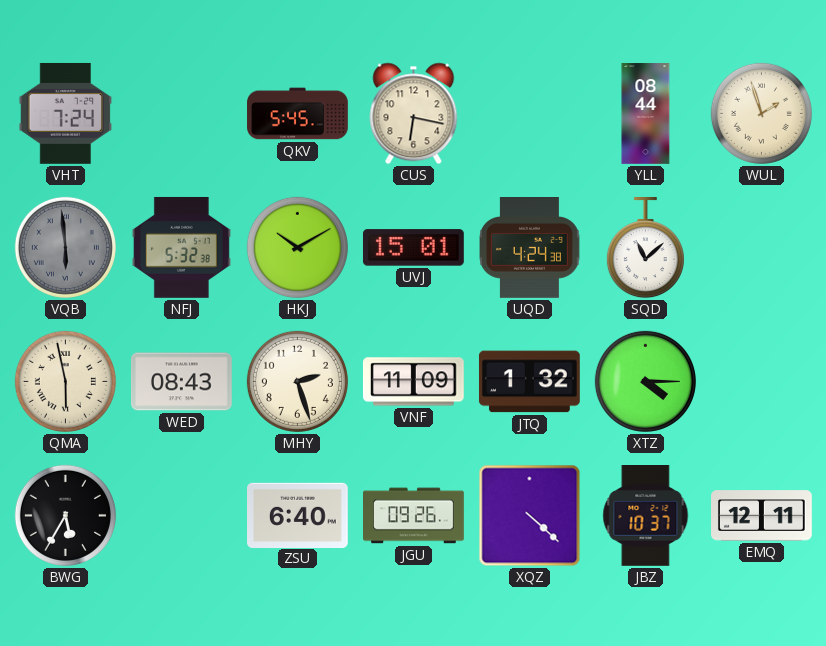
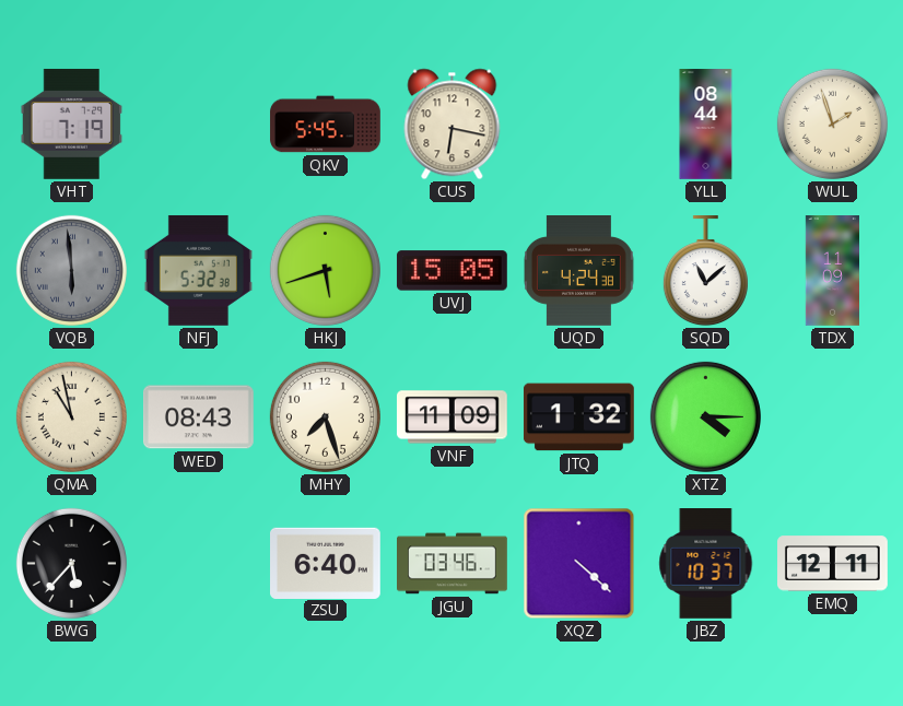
VHT: 7:24 -> 7:19
HKJ: 10:10 -> 5:42
UVJ: 15:01 -> 15:05
TDX: none -> 11:09
QMA: 5:58 -> 10:58
MHY: 2:27 -> 7:27
BWG: 5:35 -> 5:37
JGU: 09:26 -> 03:46
